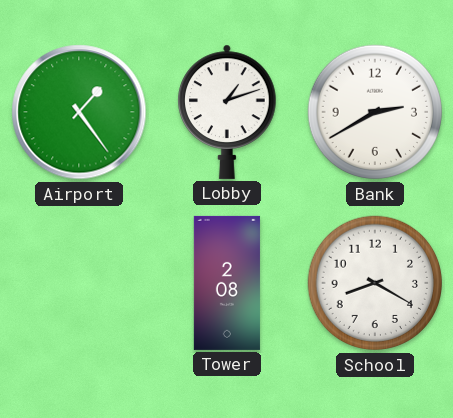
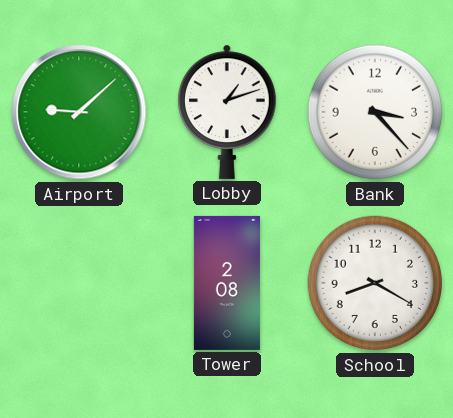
Airport: 1:24 -> 9:08
Bank: 2:40 -> 3:23
